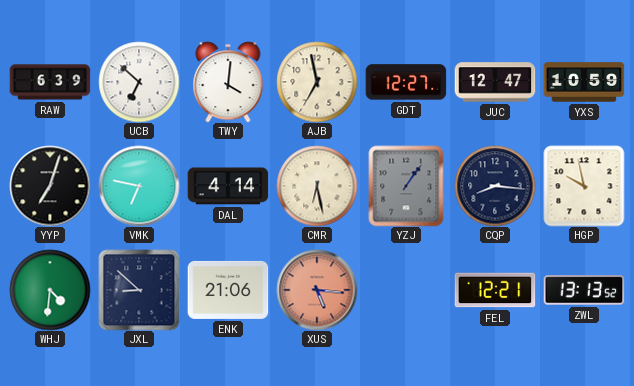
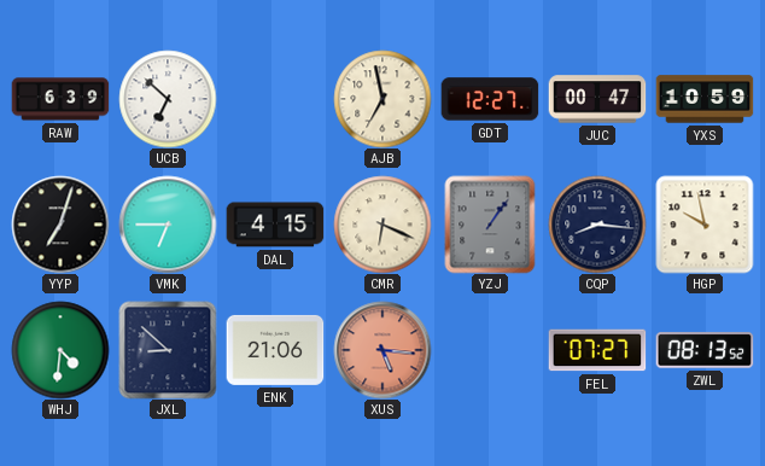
TWY: 4:01 -> none
JUC: 12:47 -> 00:47
VMK: 6:47 -> 6:45
DAL: 4:14 -> 4:15
CMR: 6:28 -> 6:19
FEL: 12:21 -> 07:27
ZWL: 13:13 -> 08:13
